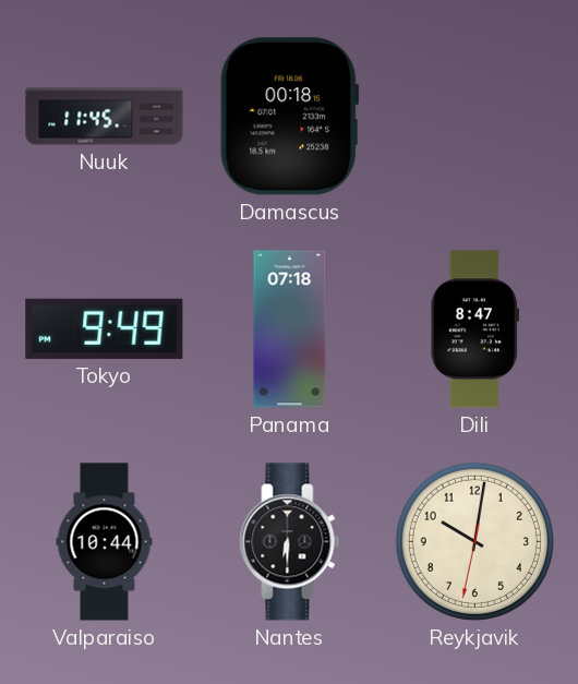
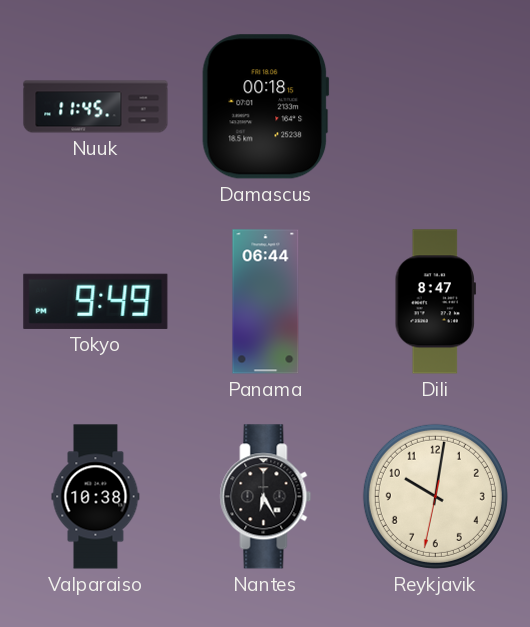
Panama: 07:18 -> 06:44
Valparaiso: 10:44 -> 10:38
Nantes: 6:30 -> 6:25
